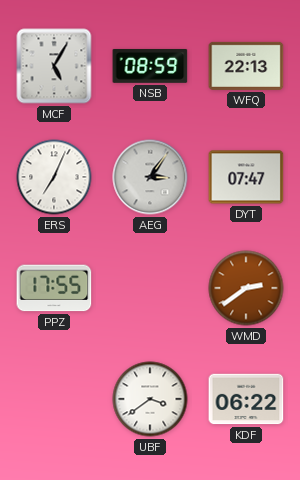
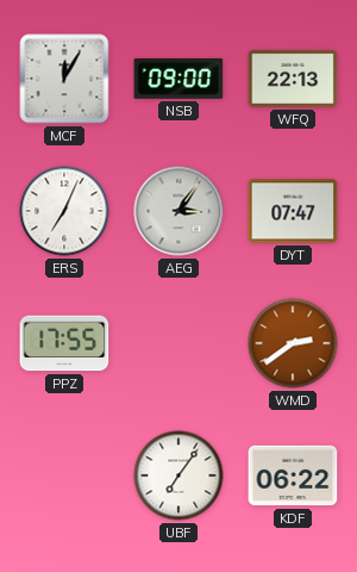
MCF: 5:05 -> 12:05
NSB: 08:59 -> 09:00
UBF: 3:39 -> 7:06
